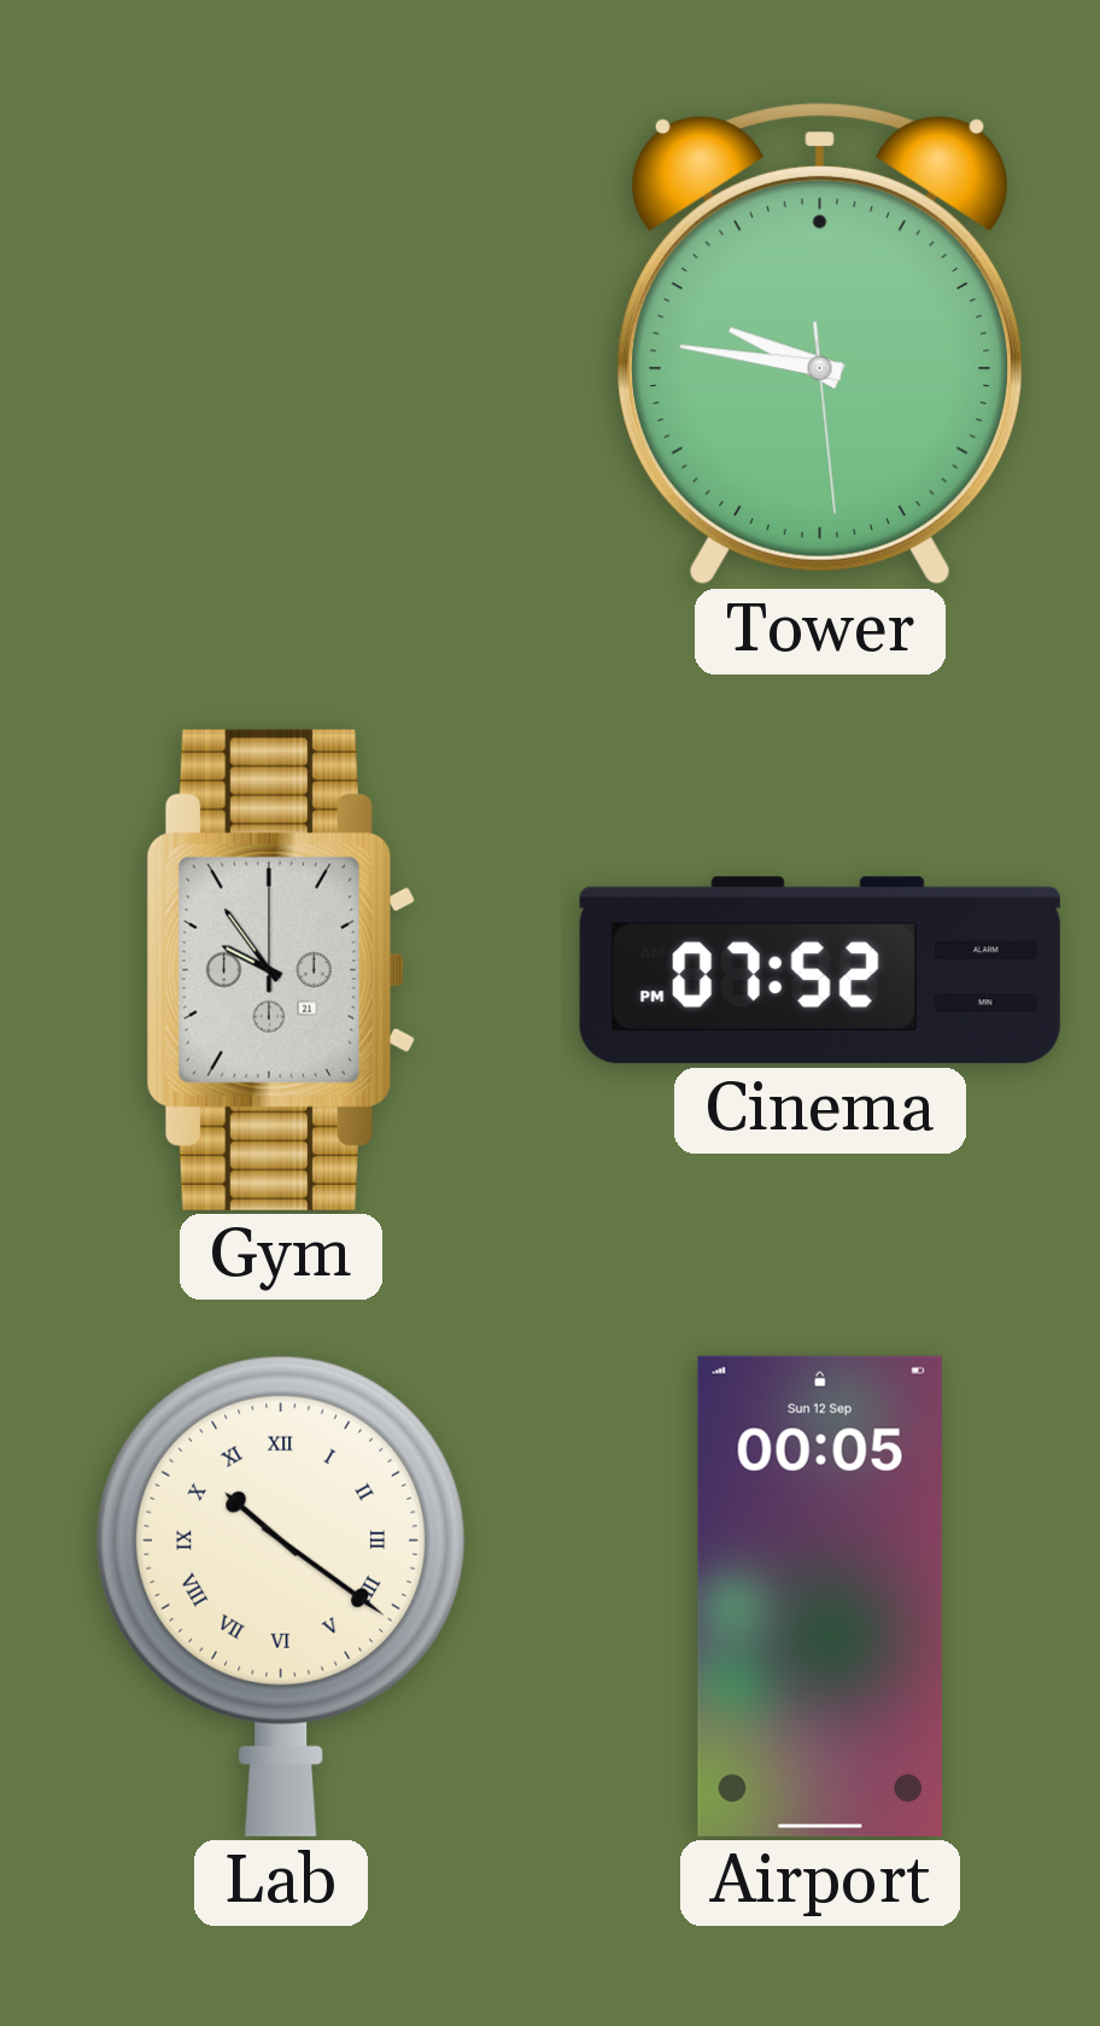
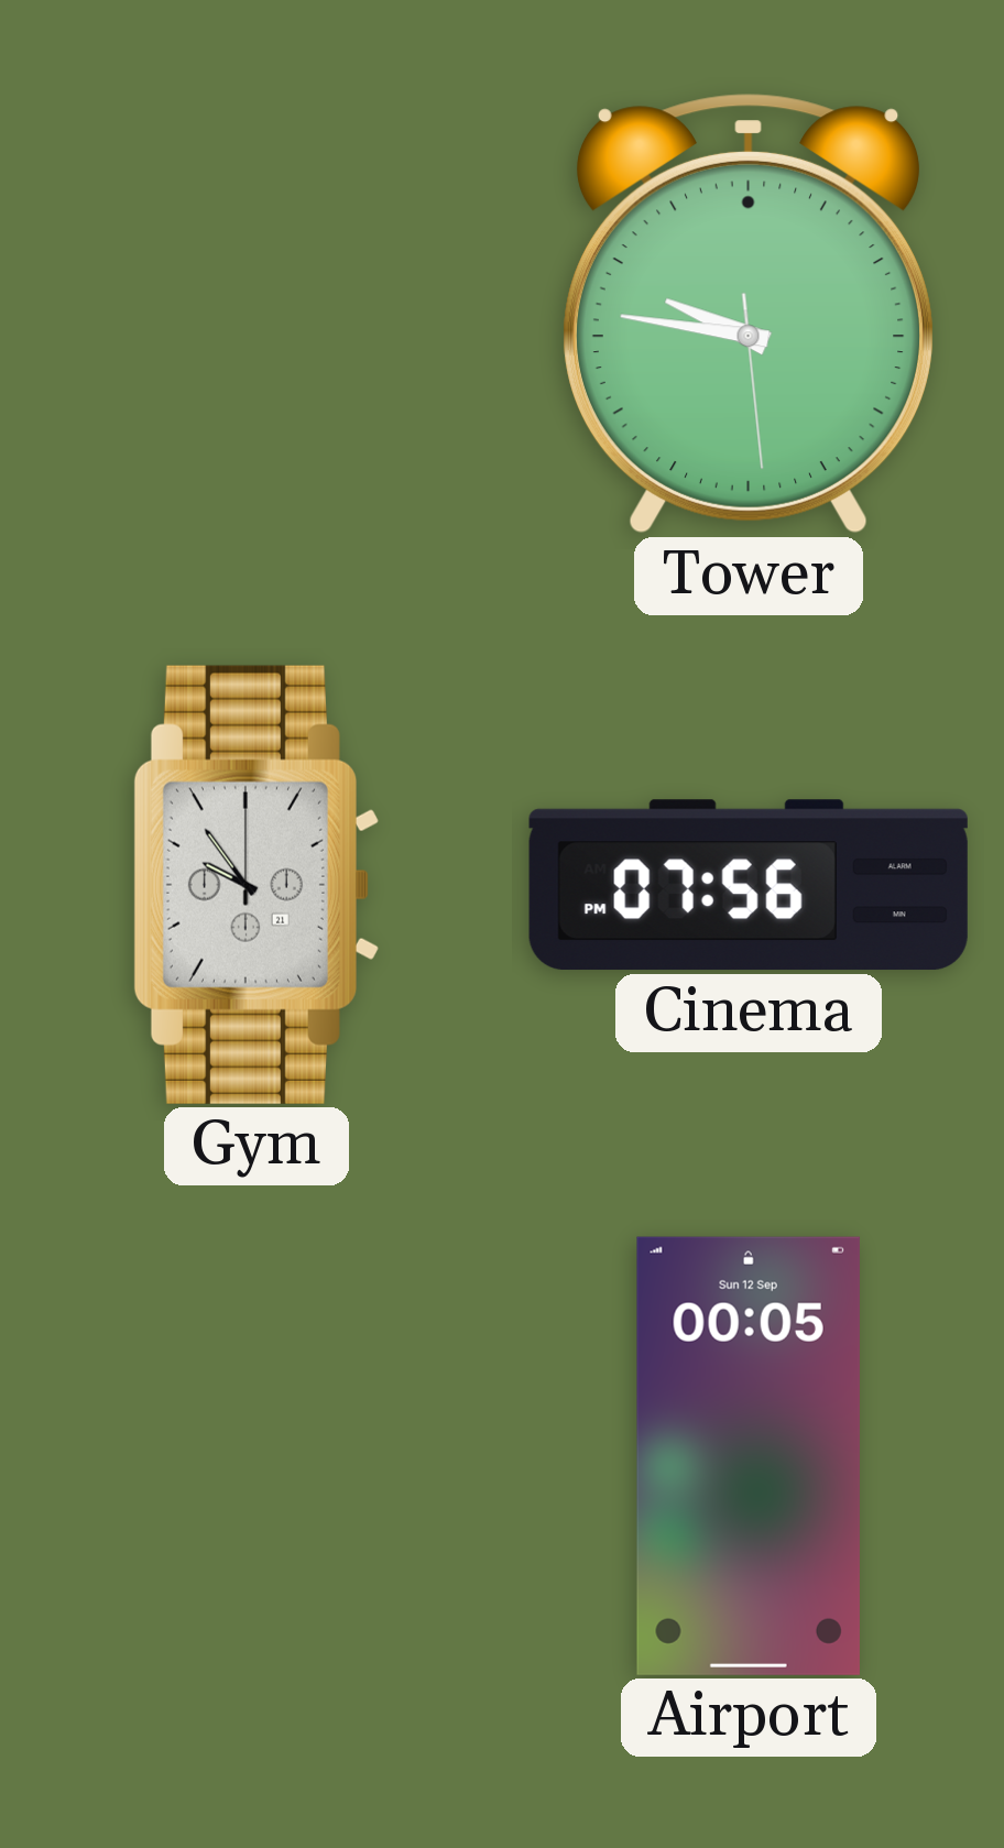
Cinema: 07:52 -> 07:56
Lab: 10:21 -> none
